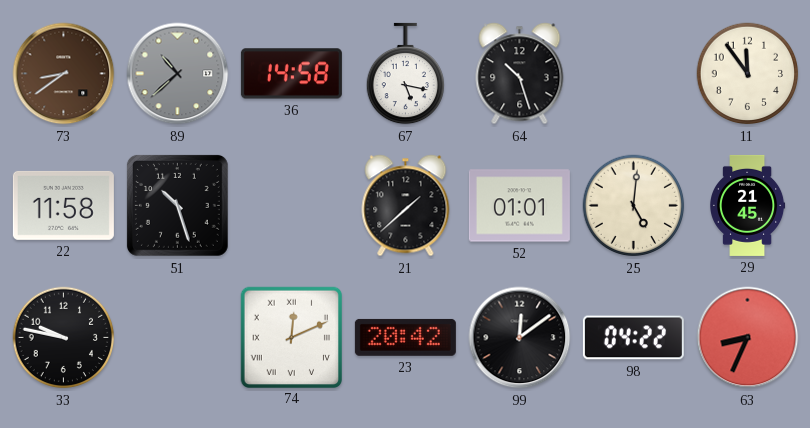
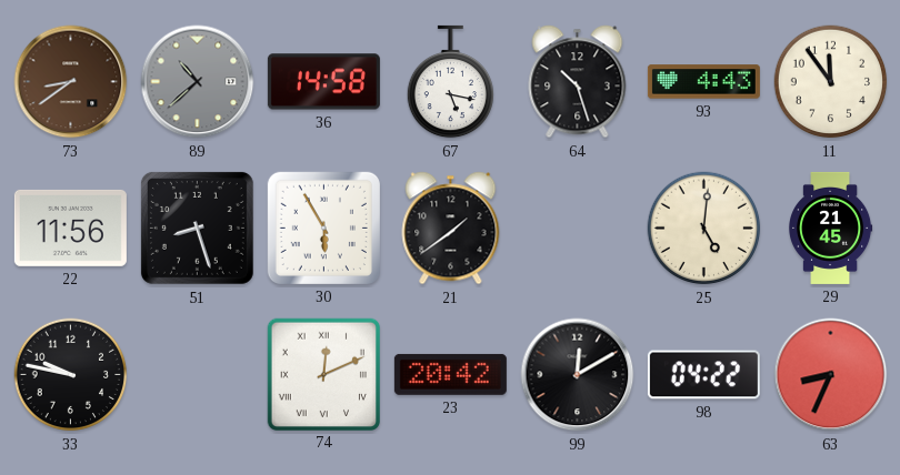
93: none -> 4:43
22: 11:58 -> 11:56
51: 10:27 -> 8:27
30: none -> 5:55
21: 1:38 -> 1:39
52: 01:01 -> none
99: 12:09 -> 12:10
